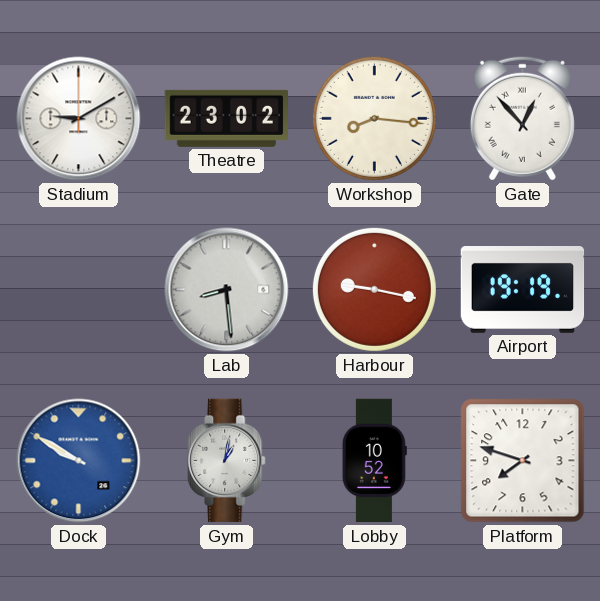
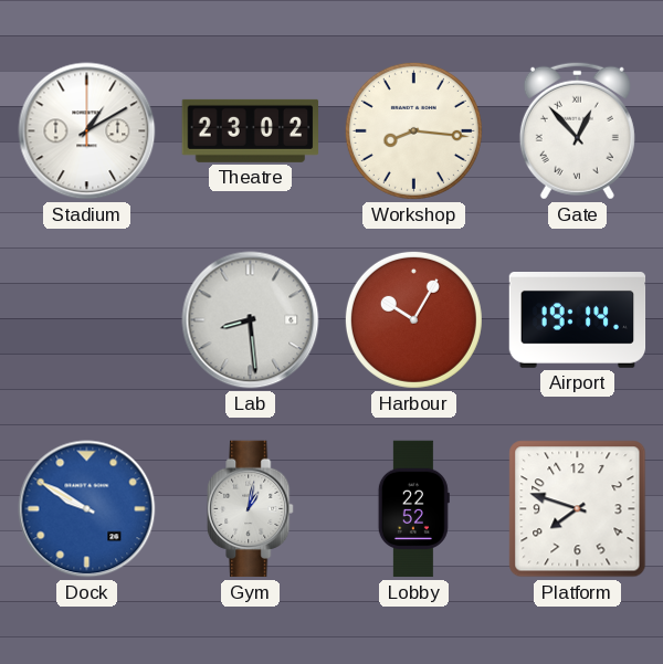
Stadium: 9:10 -> 1:10
Harbour: 9:17 -> 10:05
Airport: 19:19 -> 19:14
Lobby: 10:52 -> 22:52
